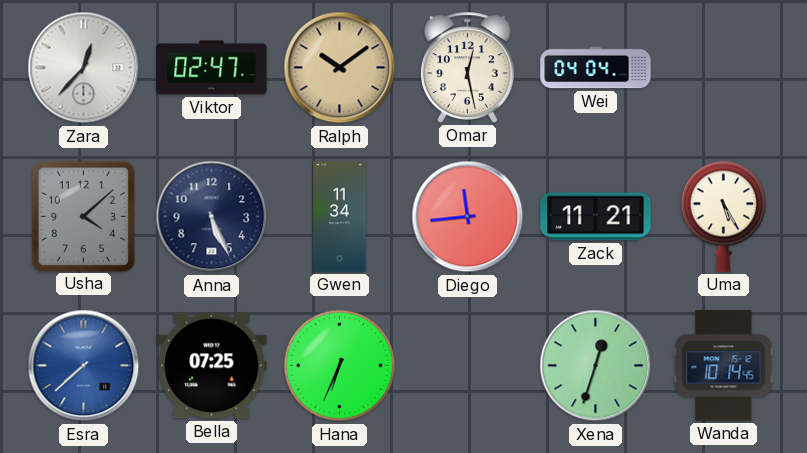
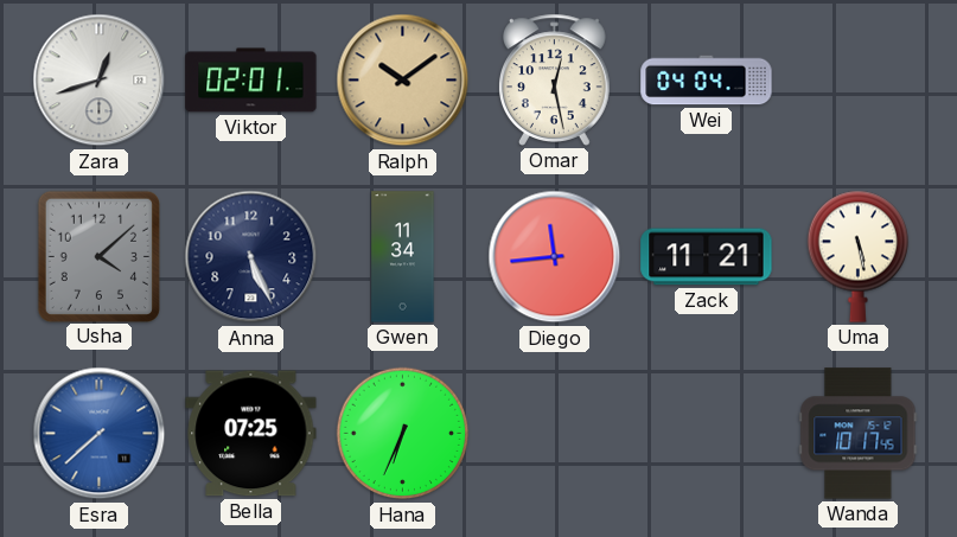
Zara: 12:37 -> 12:42
Viktor: 02:47 -> 02:01
Uma: 5:25 -> 5:28
Xena: 12:33 -> none
Wanda: 10:14 -> 10:17
